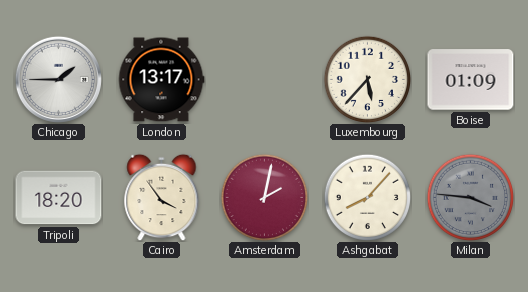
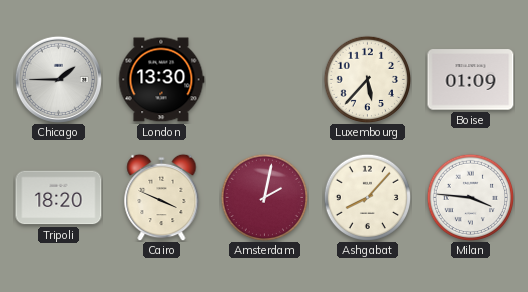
London: 13:17 -> 13:30
Cairo: 3:54 -> 3:49
Milan dial: grey -> white
